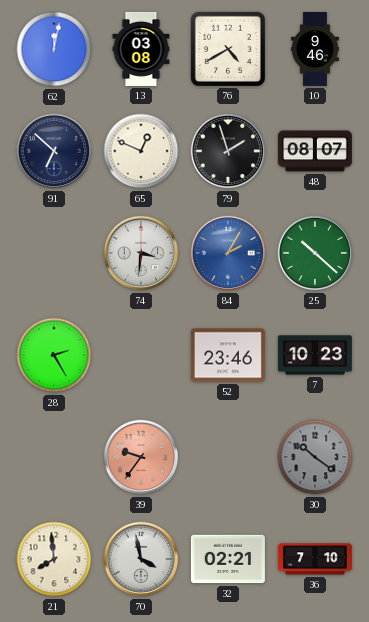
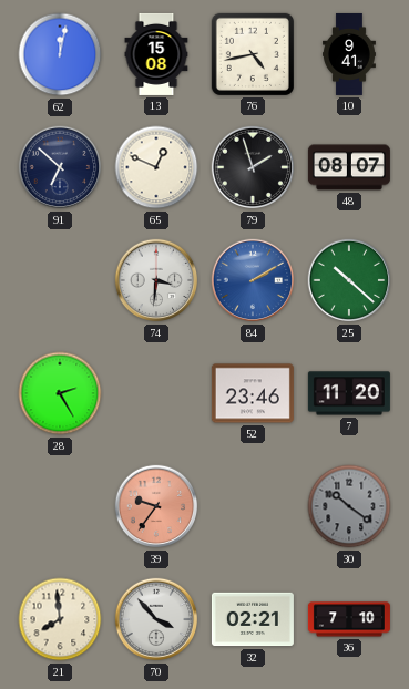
13: 03:08 -> 15:08
76: 4:40 -> 4:43
10: 9:46 -> 9:41
84: 2:05 -> 2:10
7: 10:23 -> 11:20
70: 3:58 -> 3:53
